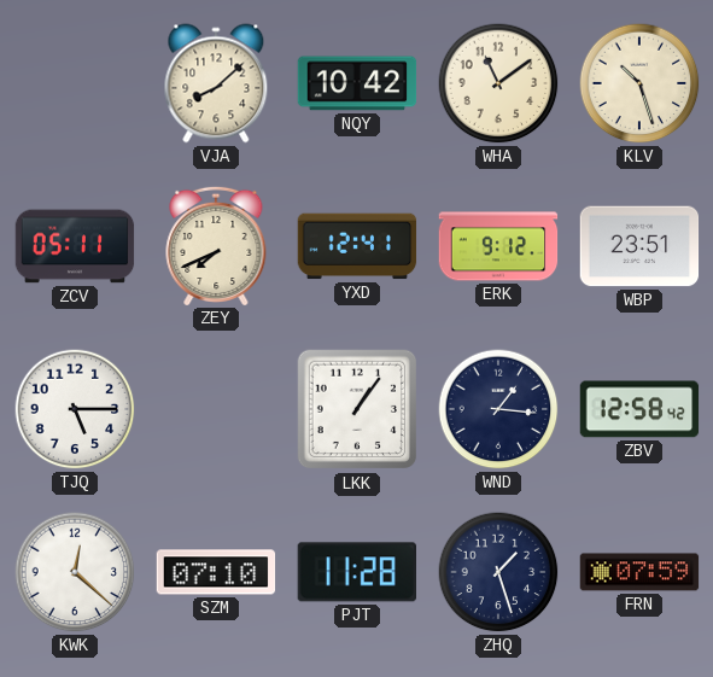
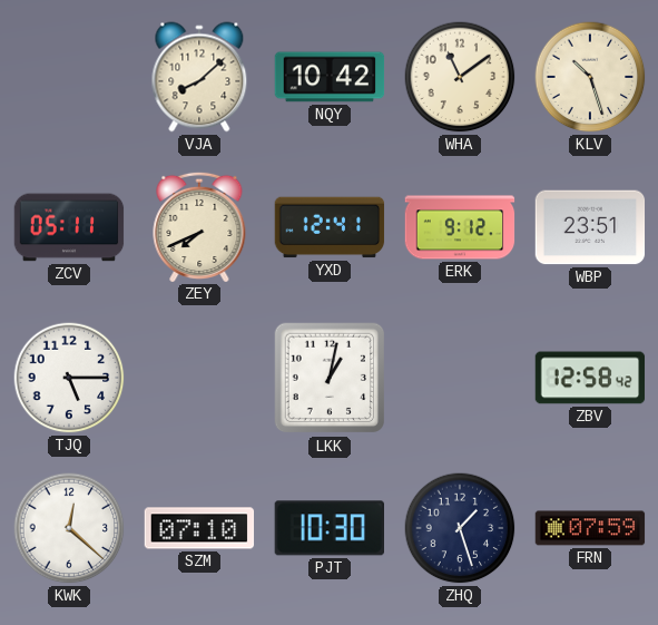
LKK: 1:06 -> 1:02
WND: 1:16 -> none
PJT: 11:28 -> 10:30
